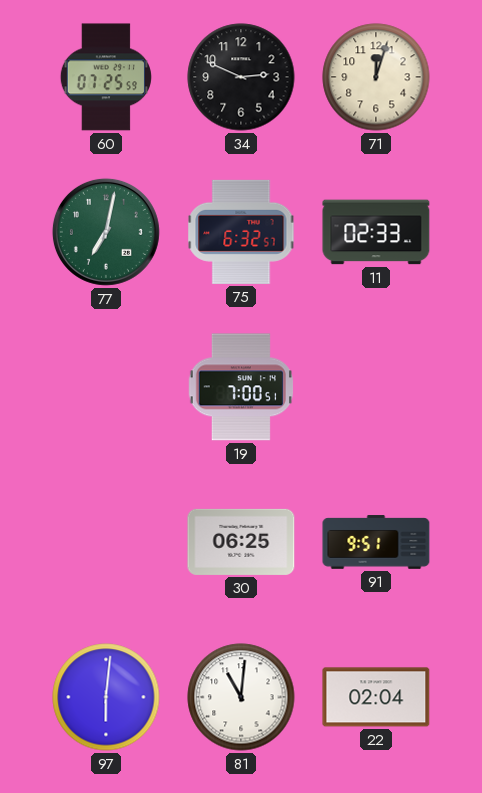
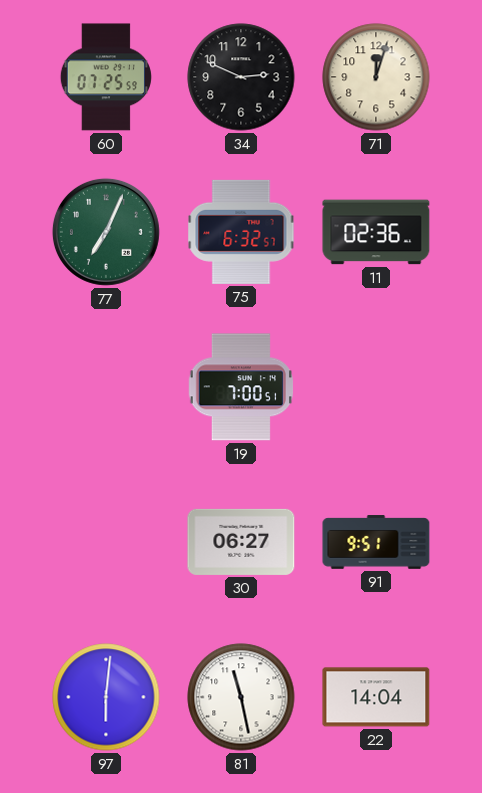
77: 7:02 -> 7:04
11: 02:33 -> 02:36
30: 06:25 -> 06:27
81: 11:01 -> 11:28
22: 02:04 -> 14:04
